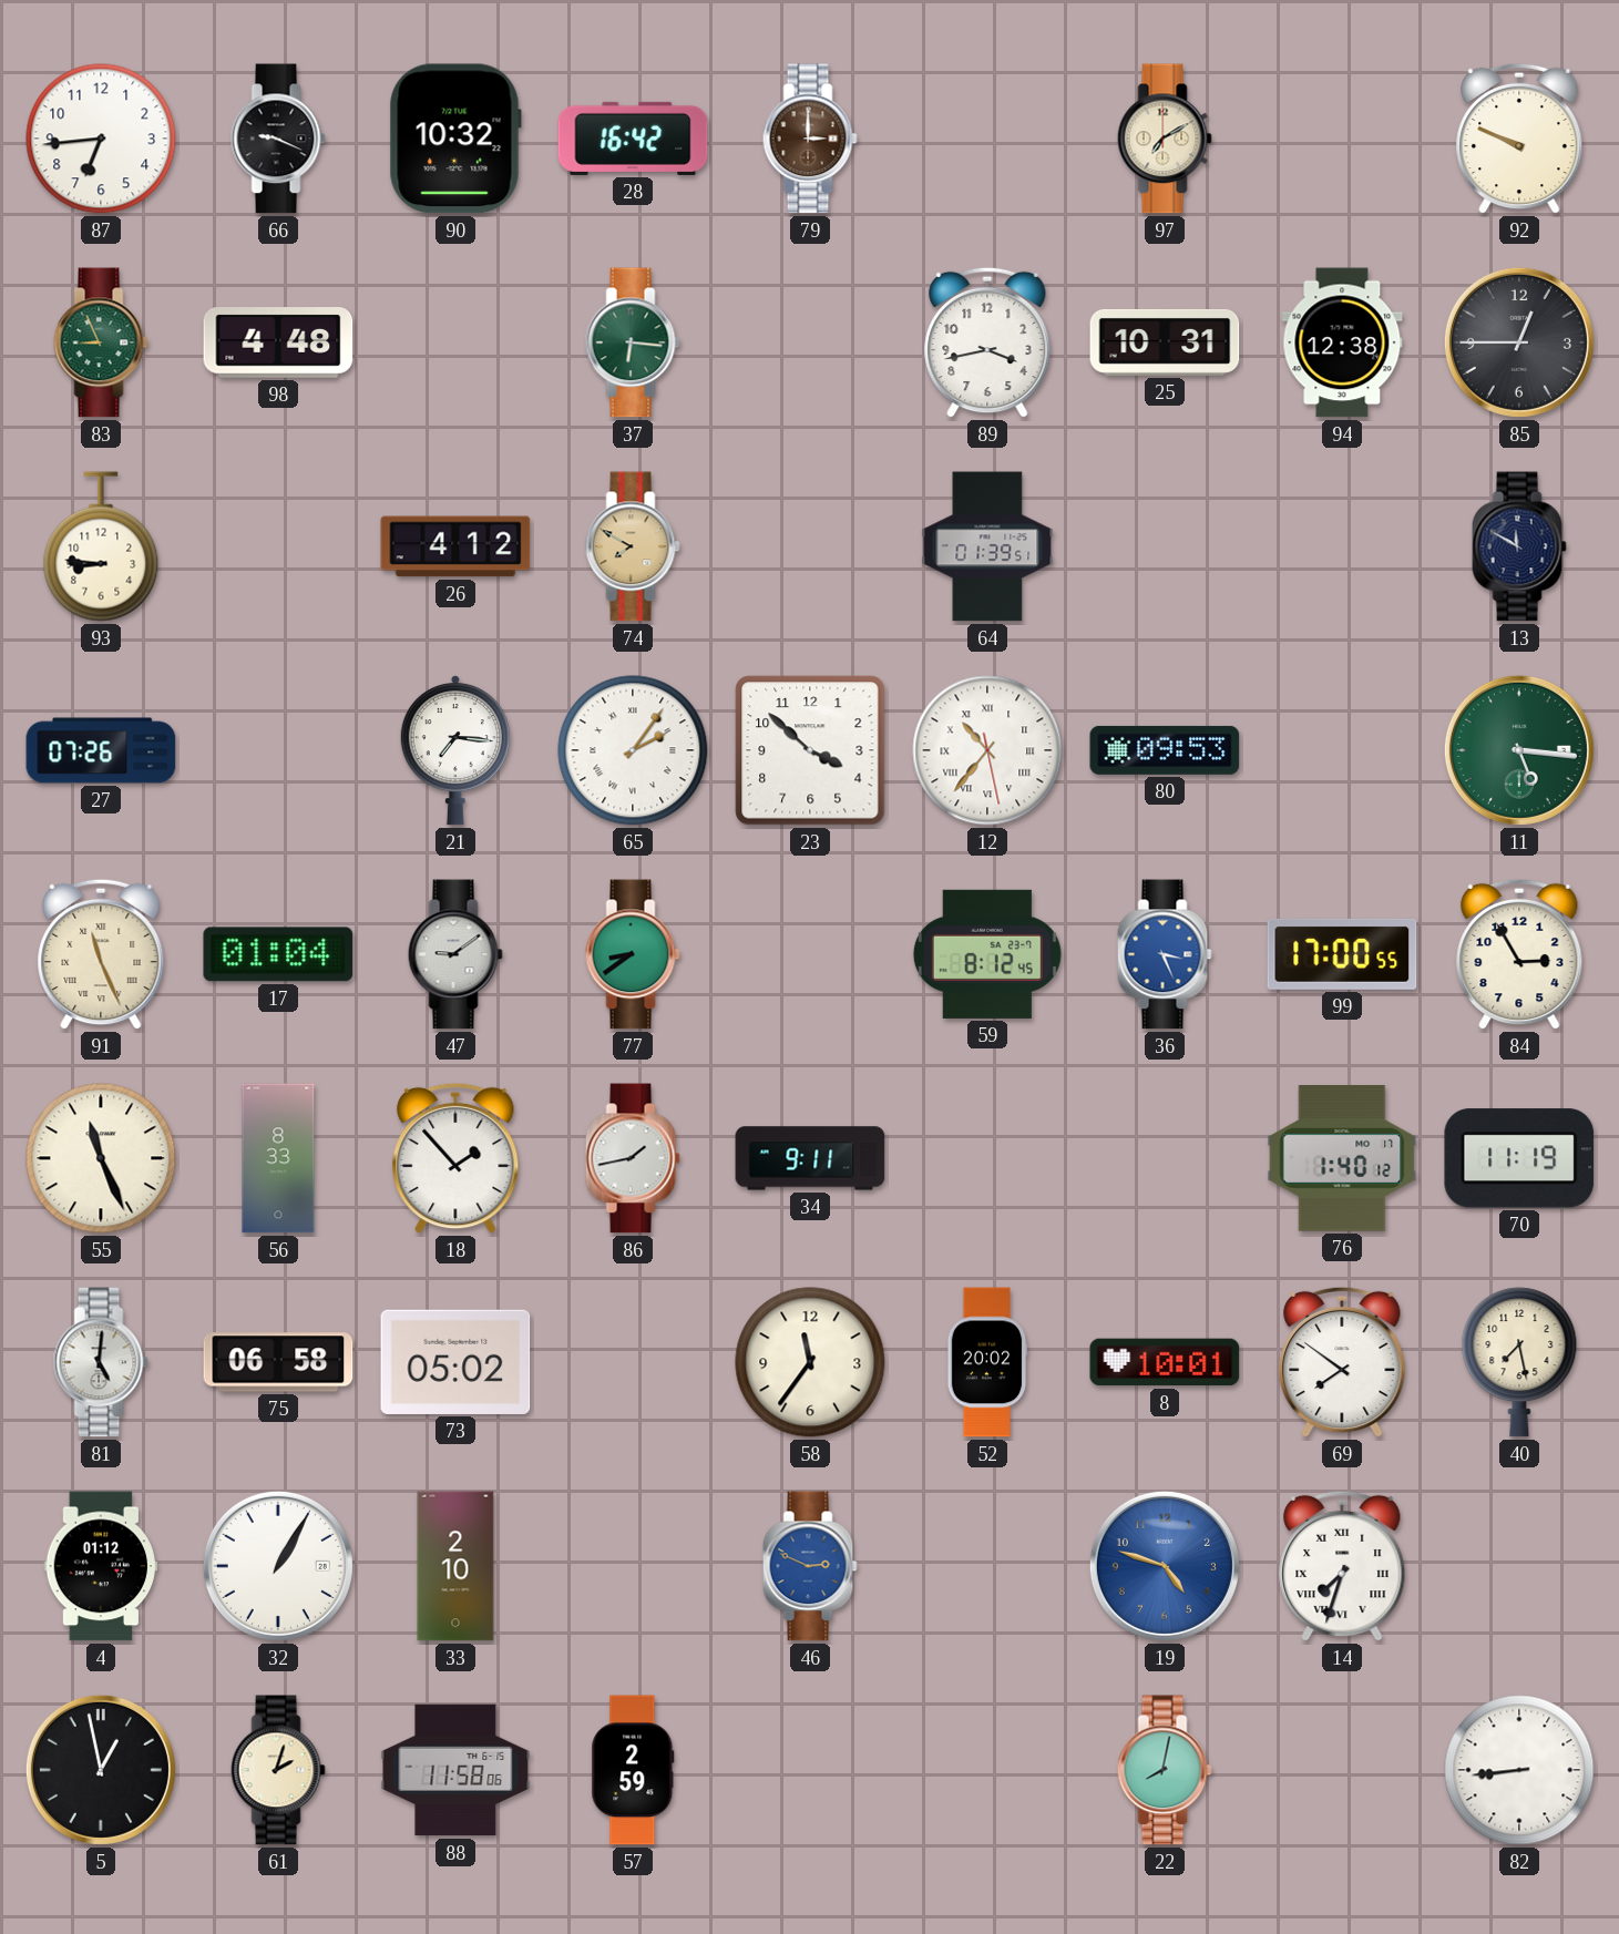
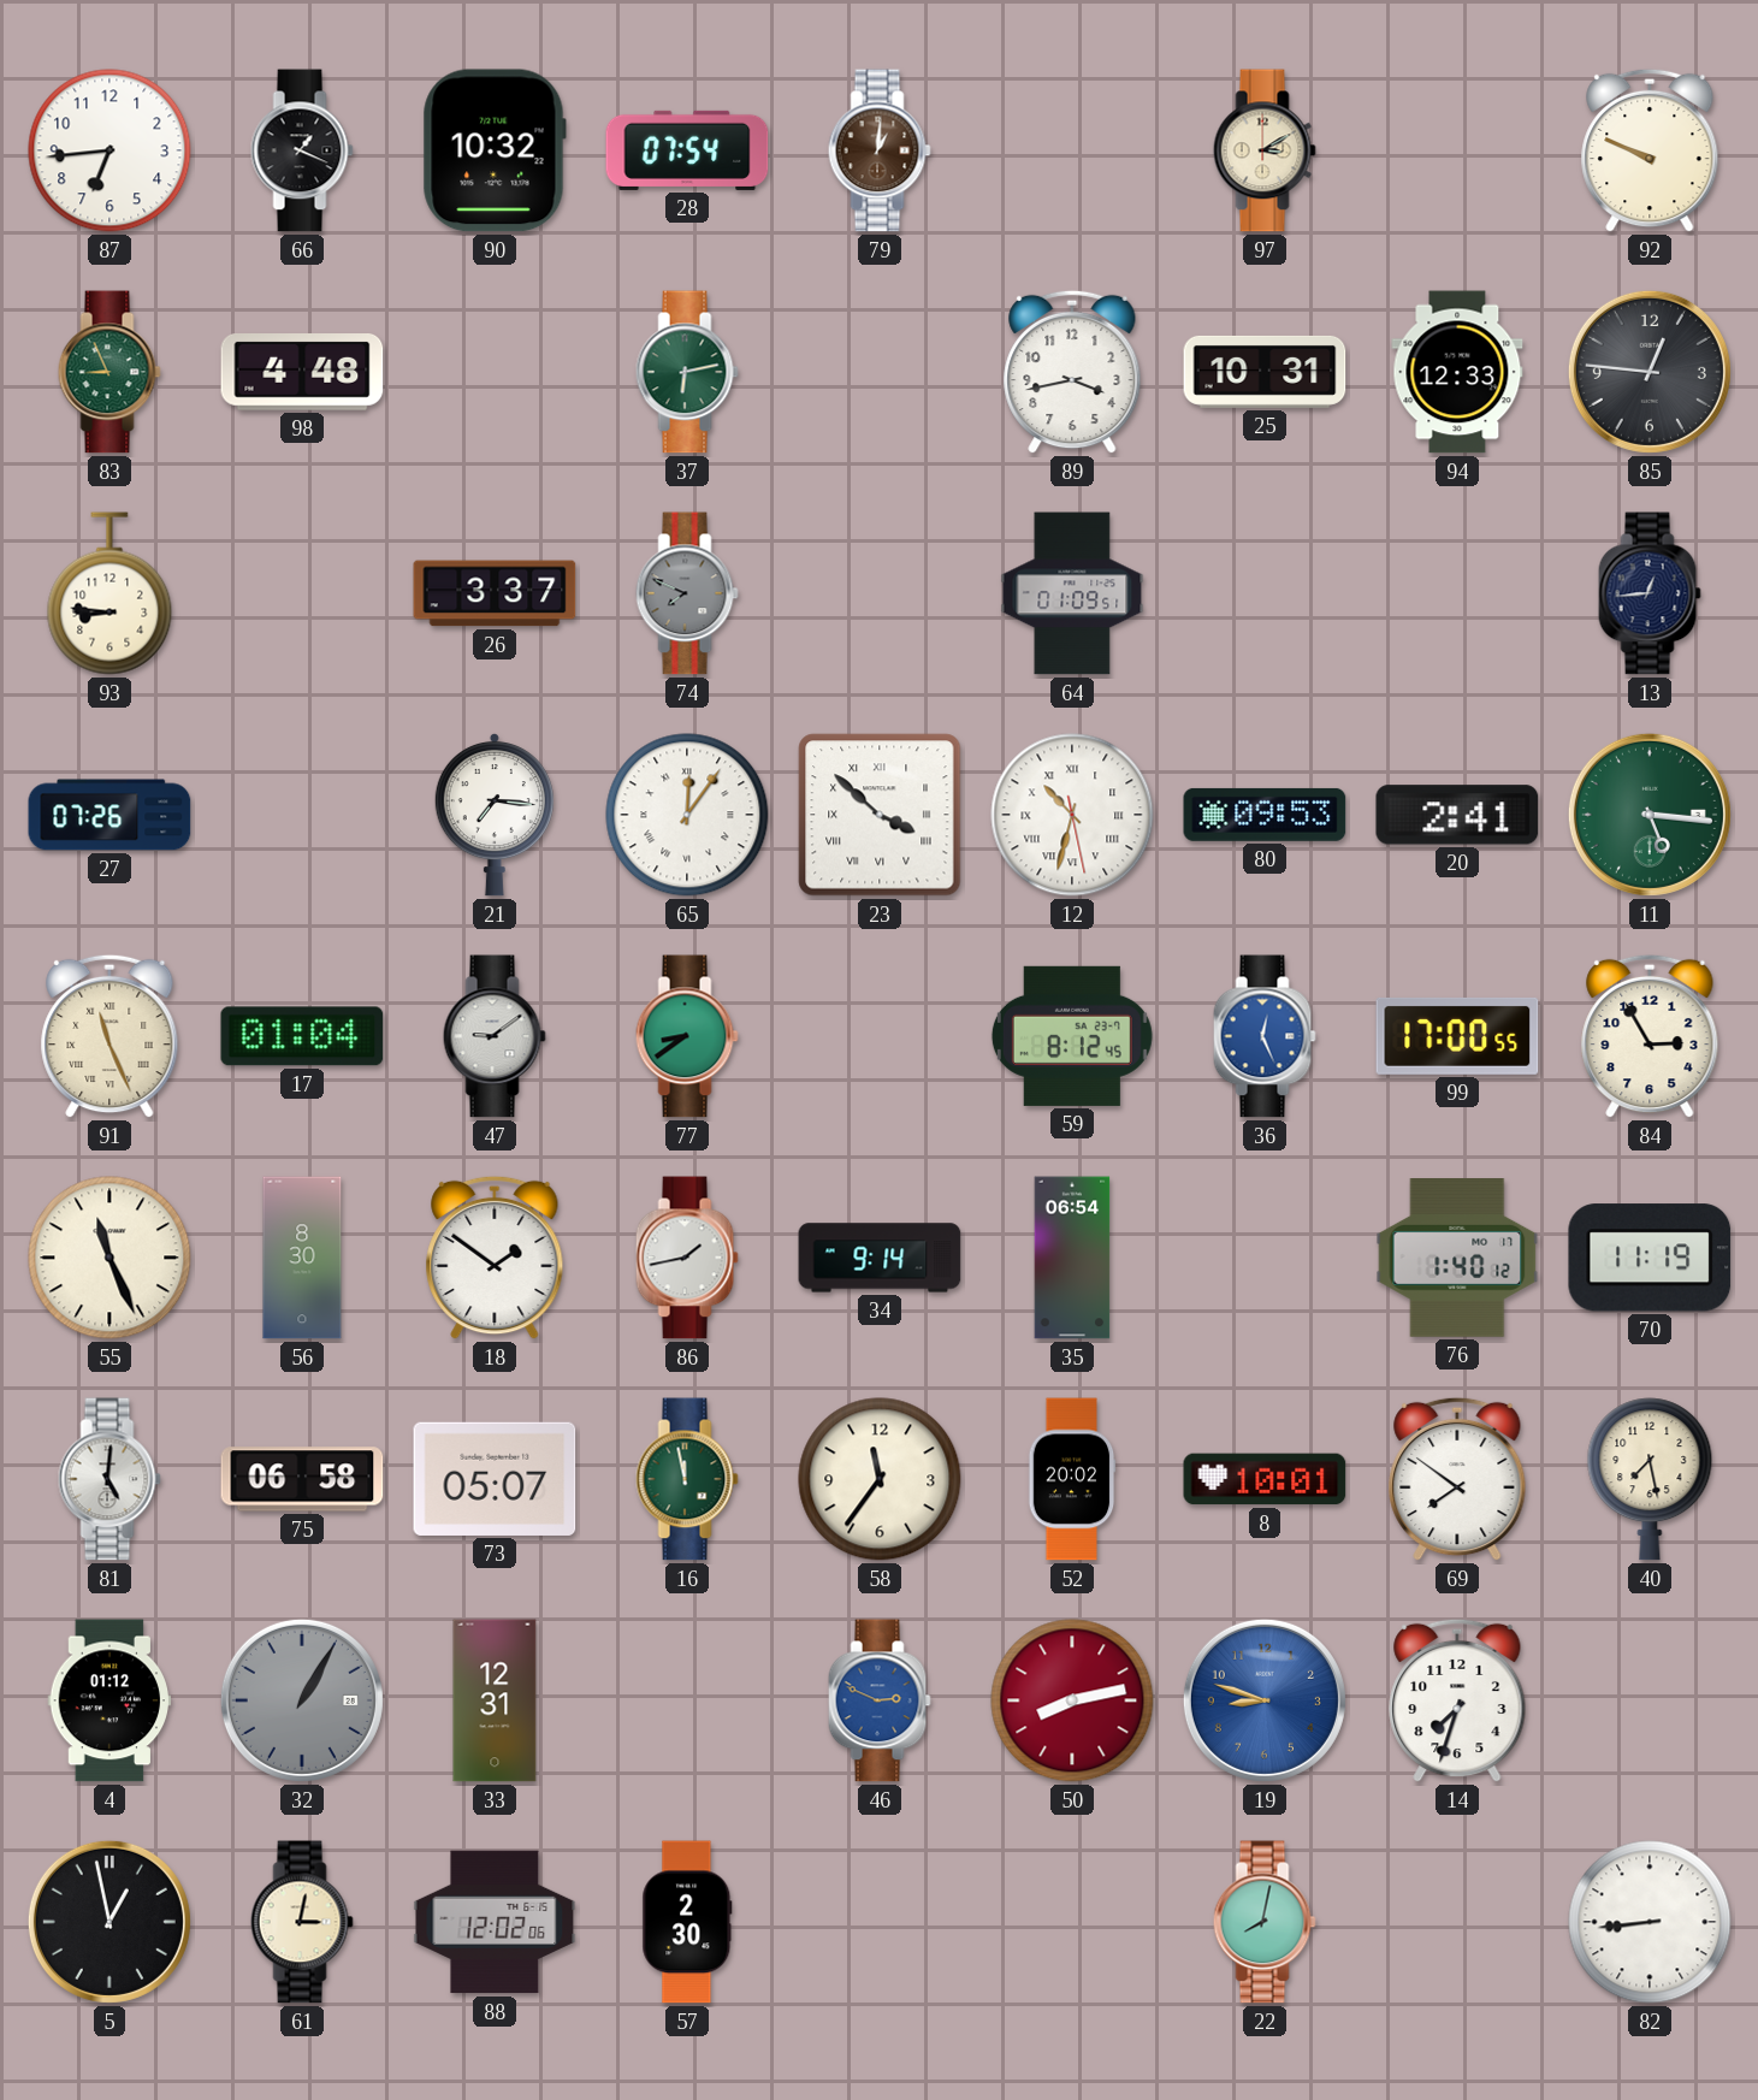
66: 9:19 -> 1:19
28: 16:42 -> 07:54
79: 3:00 -> 1:01
97: 7:10 -> 3:10
37: 6:16 -> 6:13
94: 12:38 -> 12:33
85: 12:45 -> 12:46
26: 4:12 -> 3:37
74: 7:50 -> 7:49
74 dial: champagne -> grey
64: 01:39 -> 01:09
13: 11:50 -> 12:44
65: 2:06 -> 12:06
23 numerals: Arabic -> Roman
12: 10:36 -> 10:32
20: none -> 2:41
36: 3:26 -> 12:26
56: 8:33 -> 8:30
18: 1:53 -> 1:51
34: 9:11 -> 9:14
35: none -> 06:54
73: 05:02 -> 05:07
16: none -> 11:58
32 dial: white -> grey
33: 2:10 -> 12:31
50: none -> 8:13
19: 4:48 -> 8:48
14 numerals: Roman -> Arabic
61: 2:03 -> 3:02
88: 11:58 -> 12:02
57: 2:59 -> 2:30
